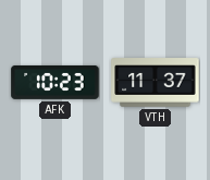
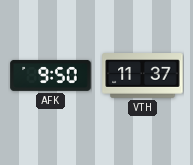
AFK: 10:23 -> 9:50
